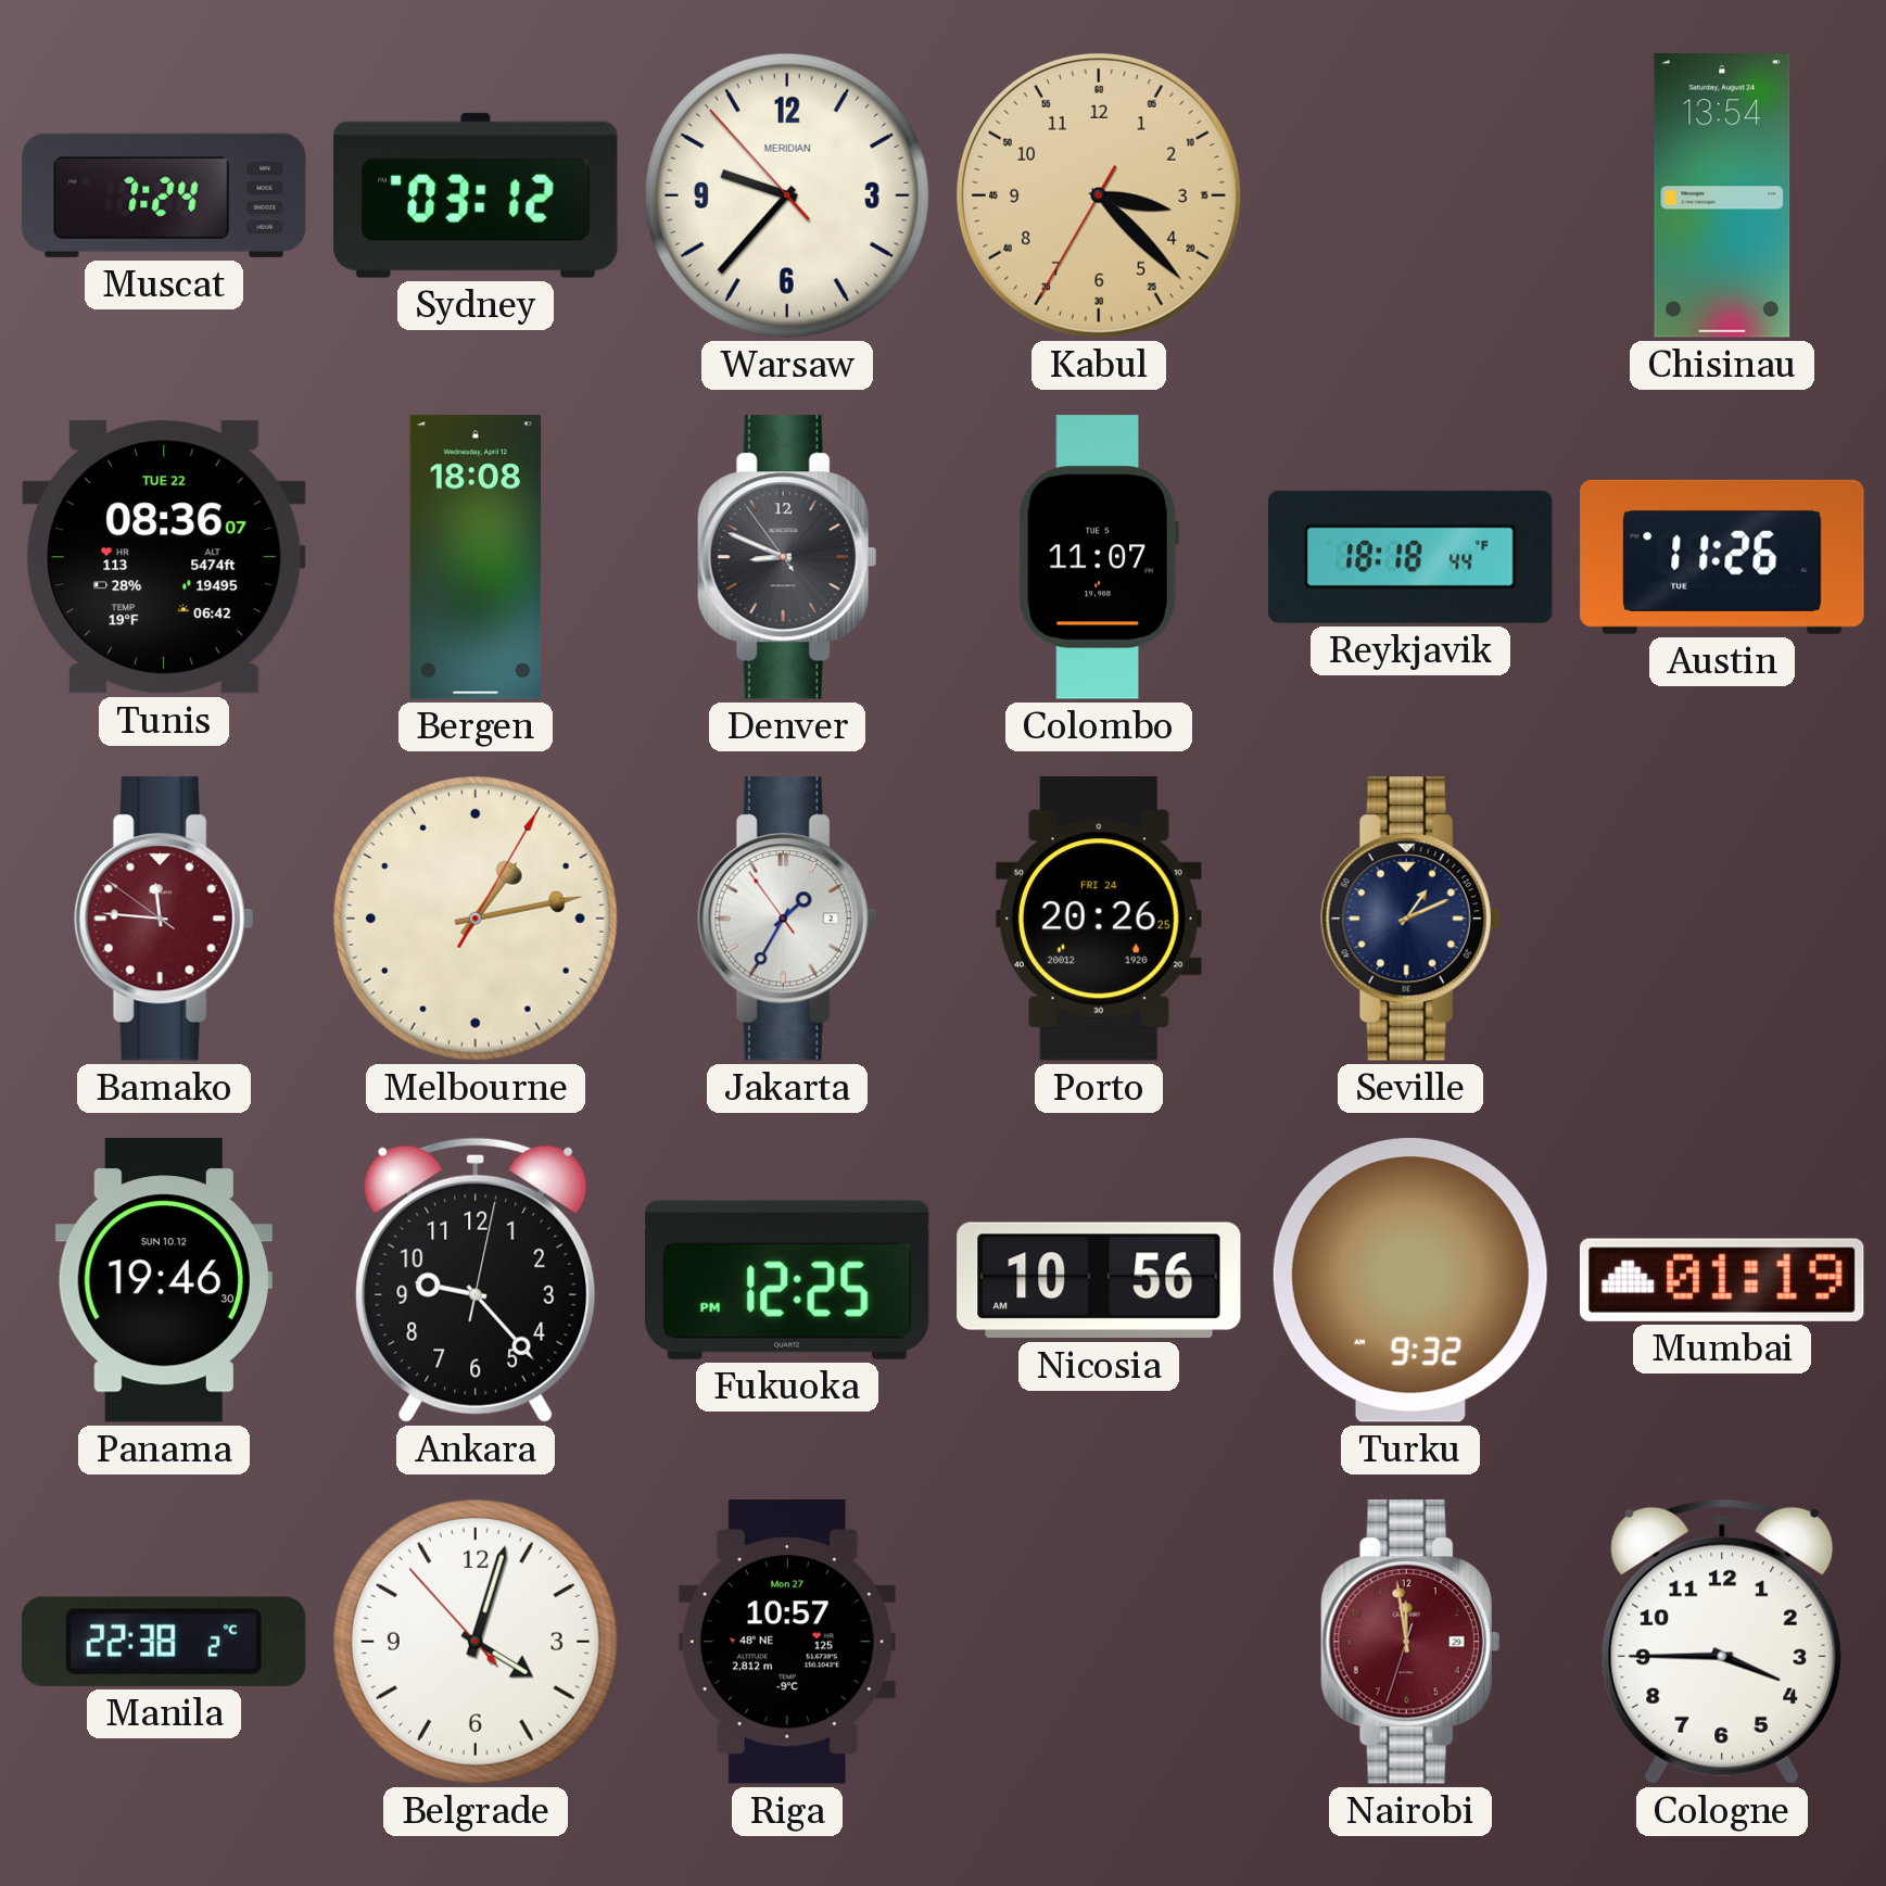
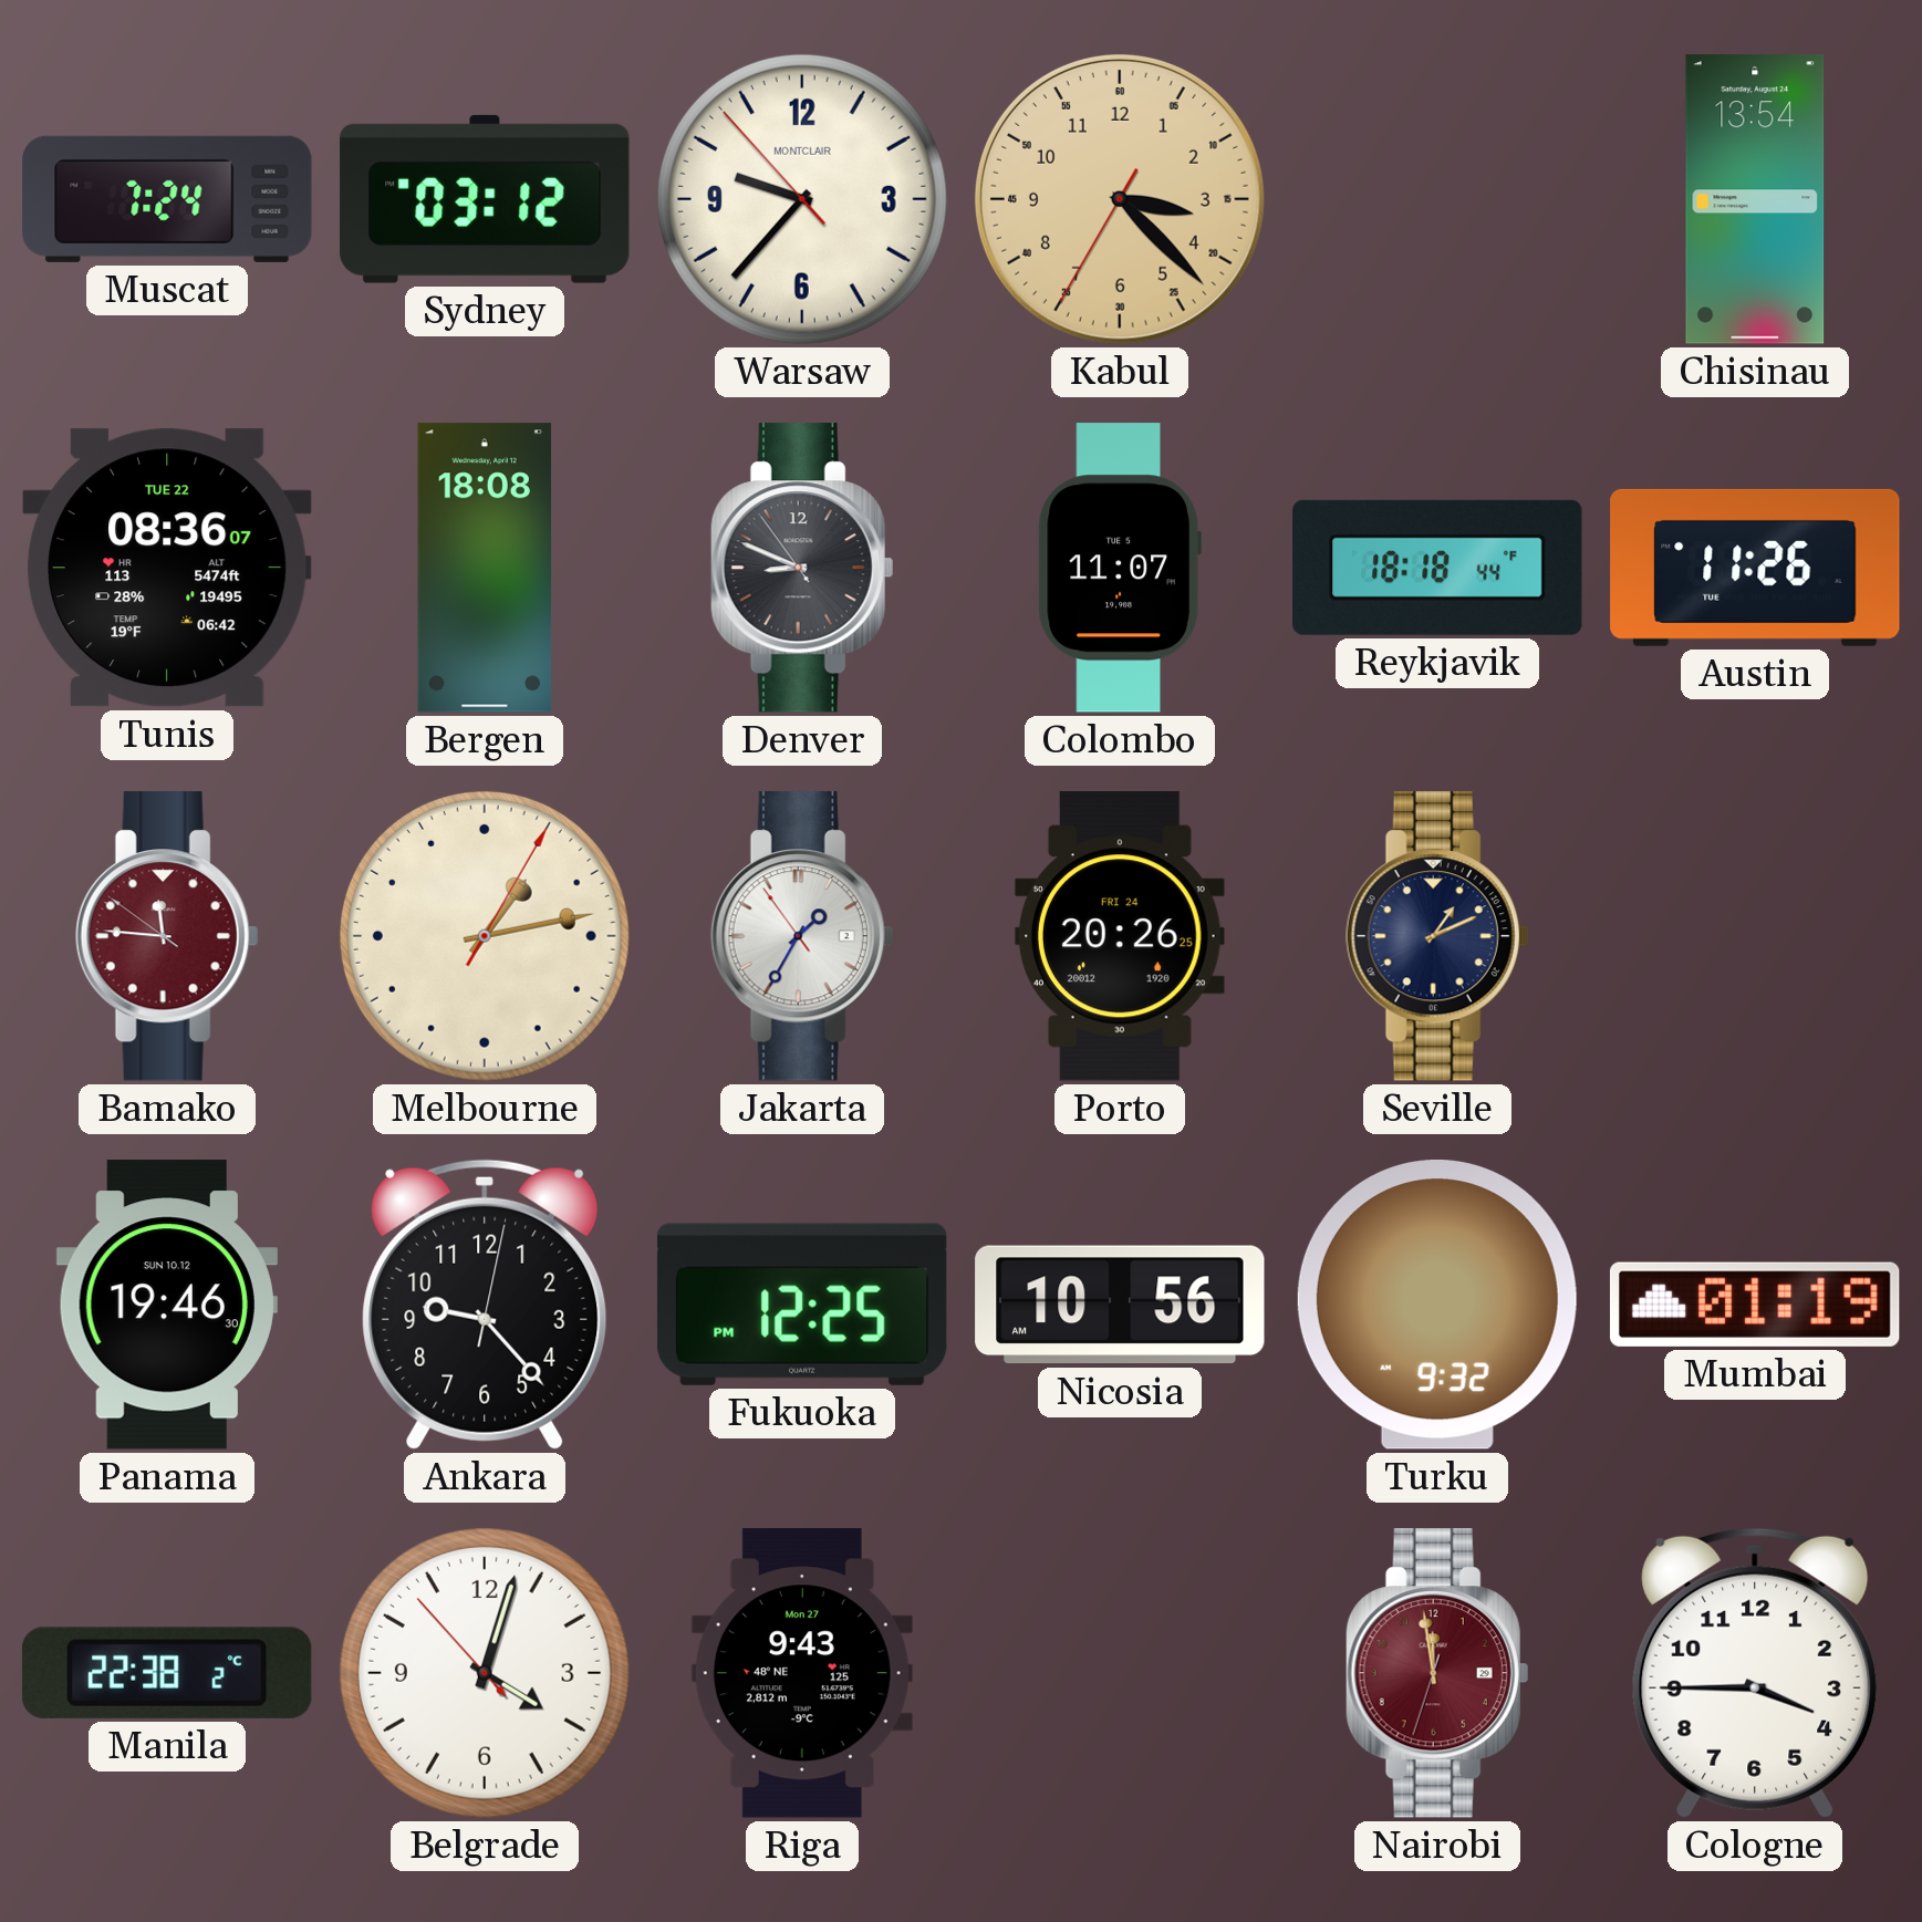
Warsaw brand: MERIDIAN -> MONTCLAIR
Riga: 10:57 -> 9:43
